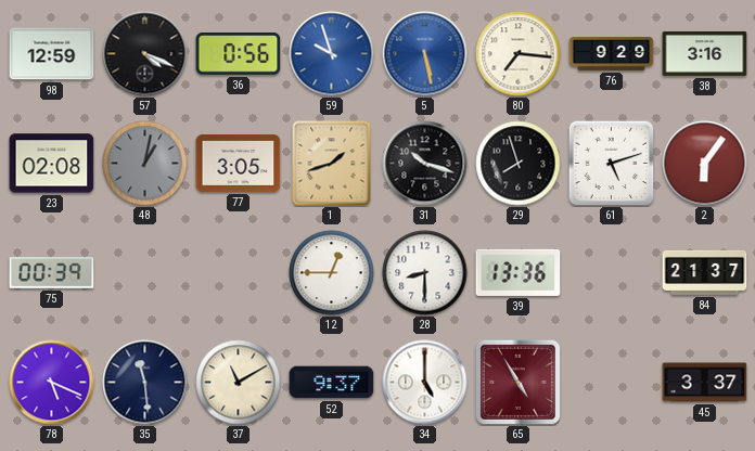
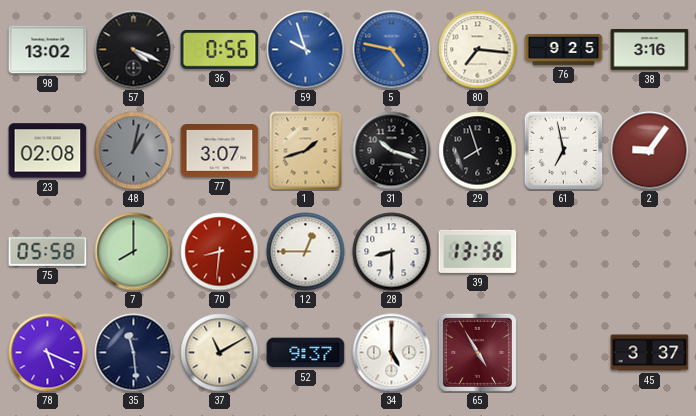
98: 12:59 -> 13:02
5: 5:28 -> 4:47
76: 9:29 -> 9:25
77: 3:05 -> 3:07
61: 5:12 -> 6:58
2: 6:06 -> 9:06
75: 00:39 -> 05:58
7: none -> 8:00
70: none -> 8:31
84: 21:37 -> none
